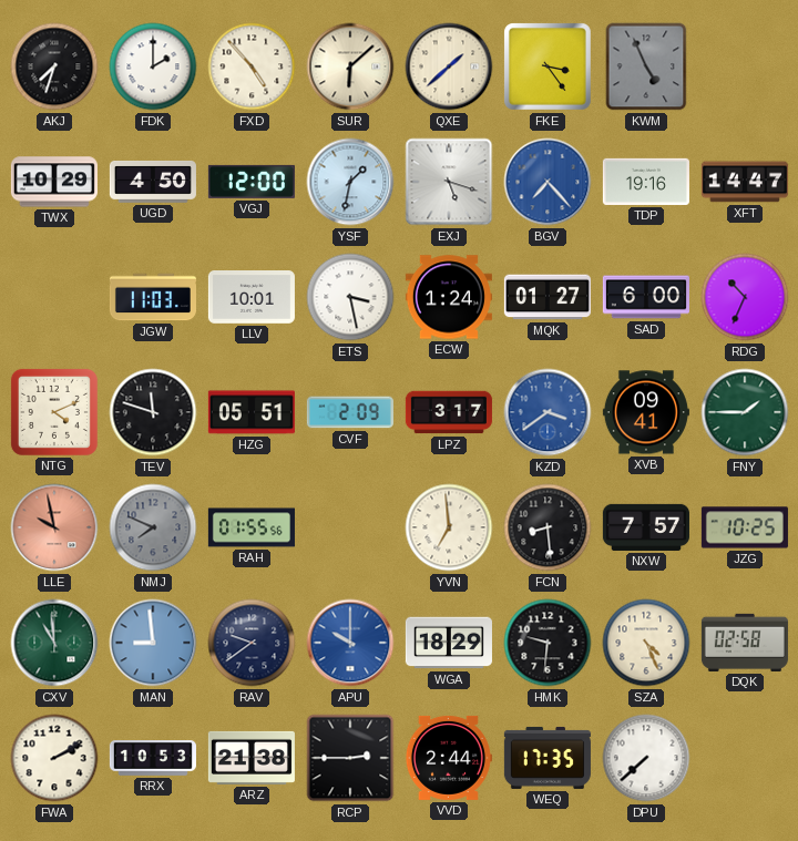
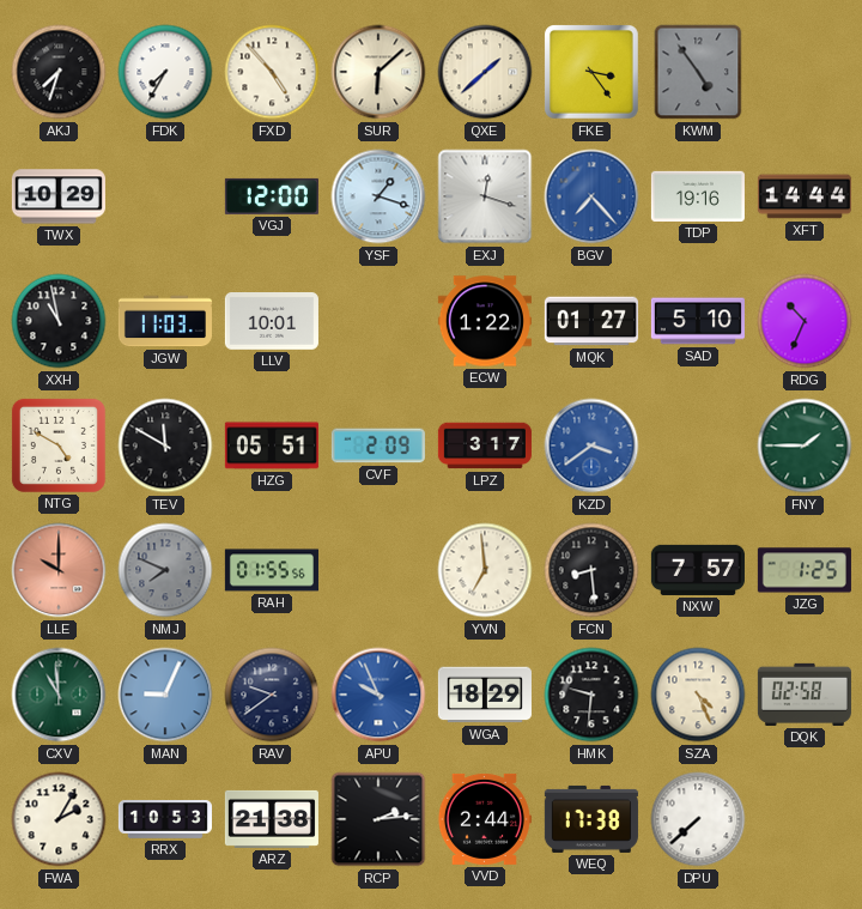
FDK: 2:00 -> 7:35
KWM: 4:56 -> 4:54
UGD: 4:50 -> none
YSF: 1:32 -> 1:18
EXJ: 5:18 -> 12:18
XFT: 14:47 -> 14:44
XXH: none -> 10:58
ETS: 3:28 -> none
ECW: 1:24 -> 1:22
SAD: 6:00 -> 5:10
NTG: 4:11 -> 4:50
TEV: 11:48 -> 11:50
XVB: 09:41 -> none
LLE: 9:58 -> 10:00
JZG: 10:25 -> 1:25
MAN: 8:59 -> 9:04
APU: 10:00 -> 9:56
FWA: 2:10 -> 2:05
RCP: 2:45 -> 2:14
WEQ: 17:35 -> 17:38
